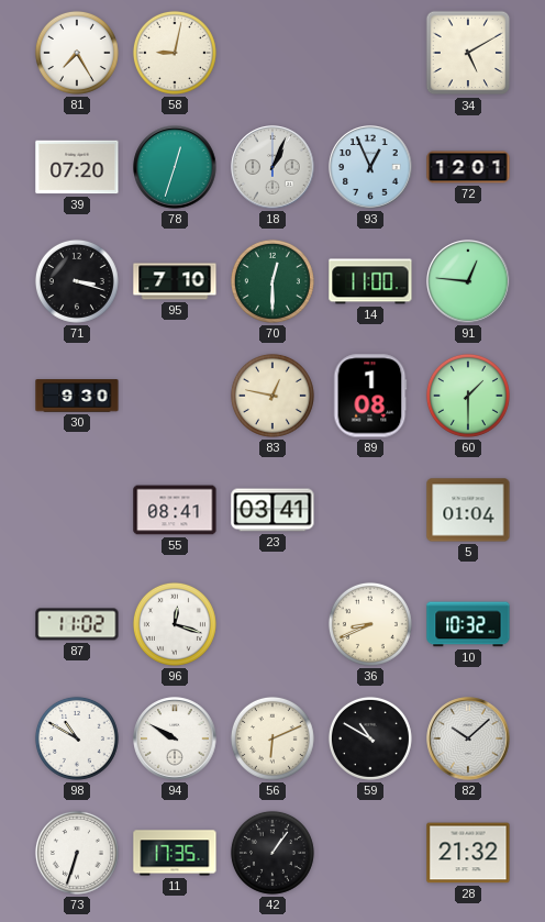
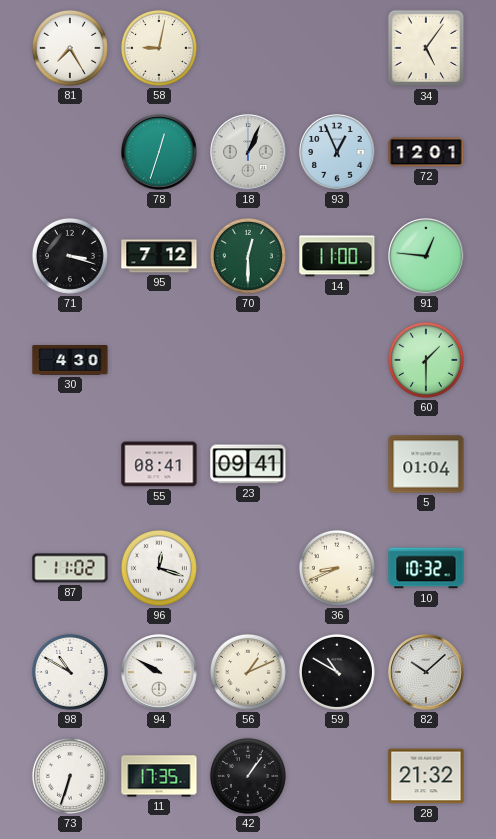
34: 5:10 -> 5:06
39: 07:20 -> none
95: 7:10 -> 7:12
30: 9:30 -> 4:30
83: 12:47 -> none
89: 1:08 -> none
23: 03:41 -> 09:41
56: 6:11 -> 1:11
